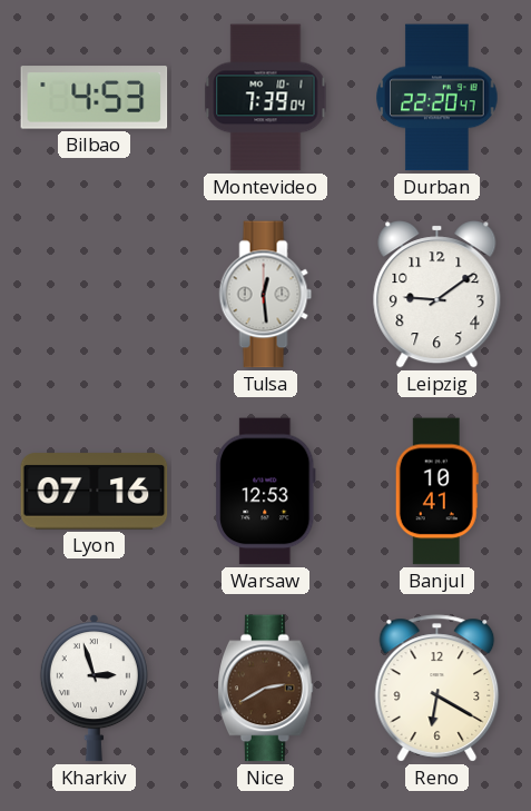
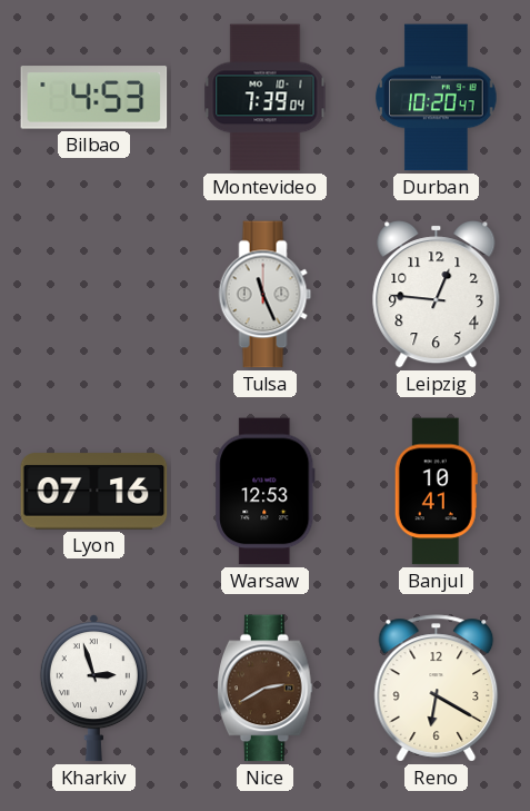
Durban: 22:20 -> 10:20
Tulsa: 12:29 -> 11:26
Leipzig: 9:09 -> 12:46
